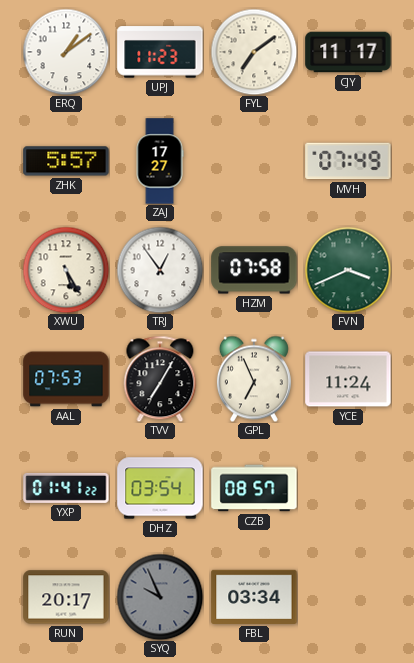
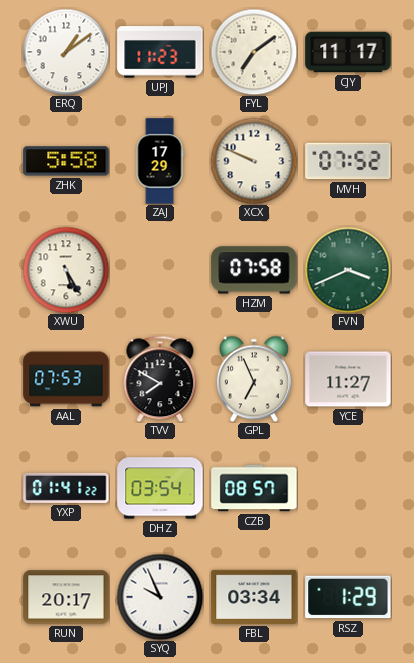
ZHK: 5:57 -> 5:58
ZAJ: 17:27 -> 17:29
XCX: none -> 9:49
MVH: 07:49 -> 07:52
TRJ: 12:54 -> none
TVV: 7:05 -> 7:50
YCE: 11:24 -> 11:27
SYQ dial: grey -> white
RSZ: none -> 1:29
